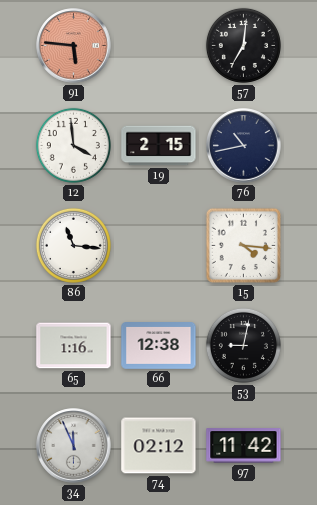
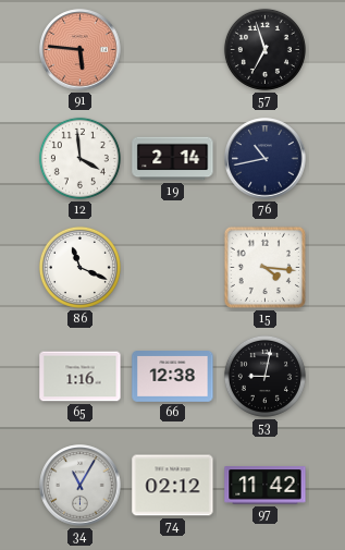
57: 7:01 -> 6:57
19: 2:15 -> 2:14
86: 11:16 -> 11:19
34: 11:56 -> 11:05
